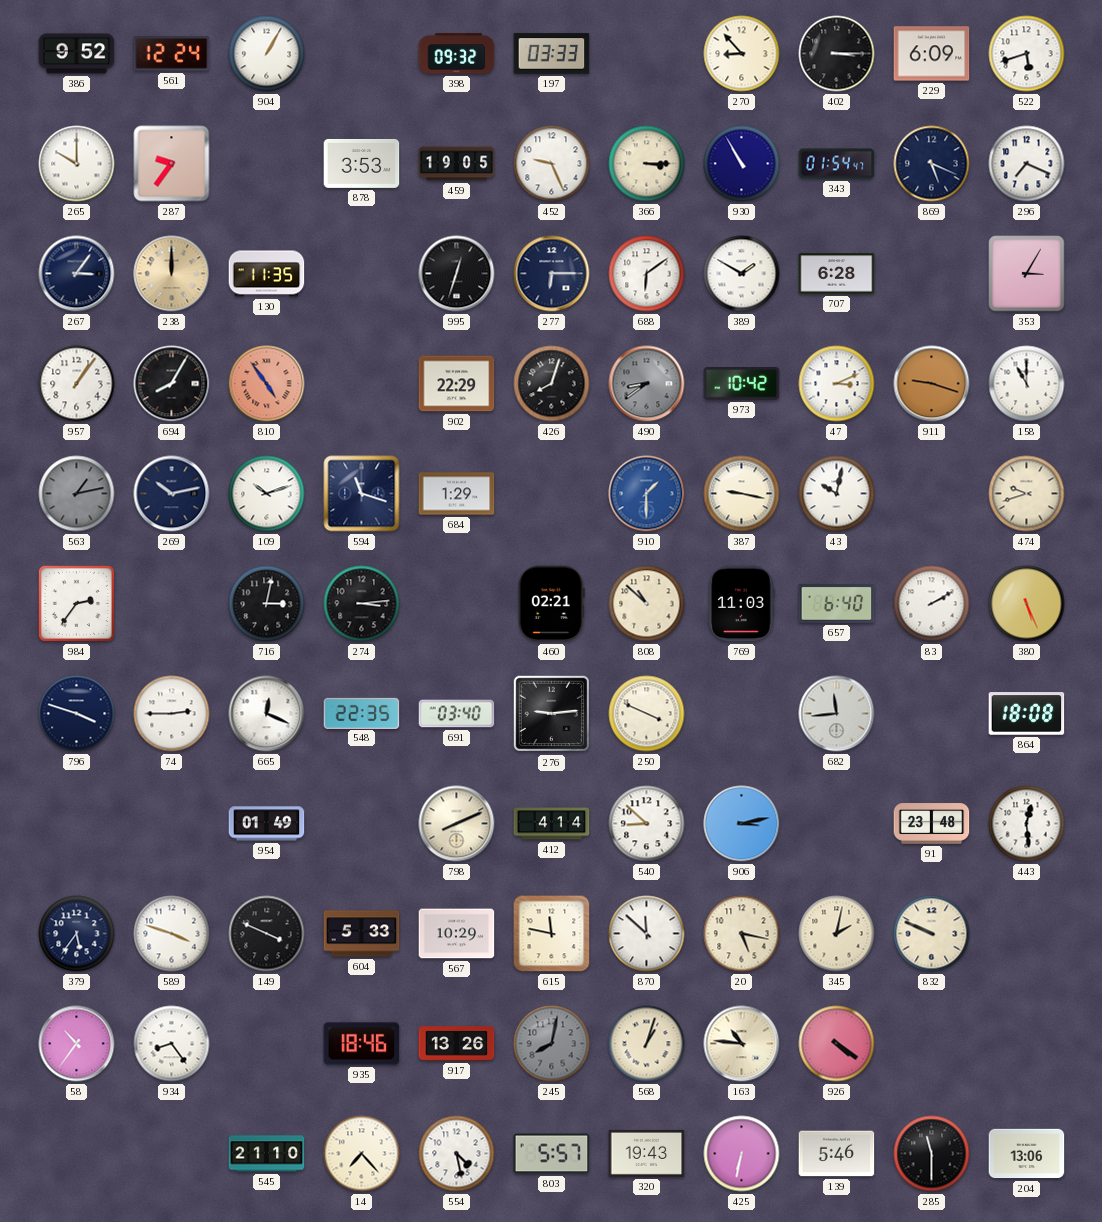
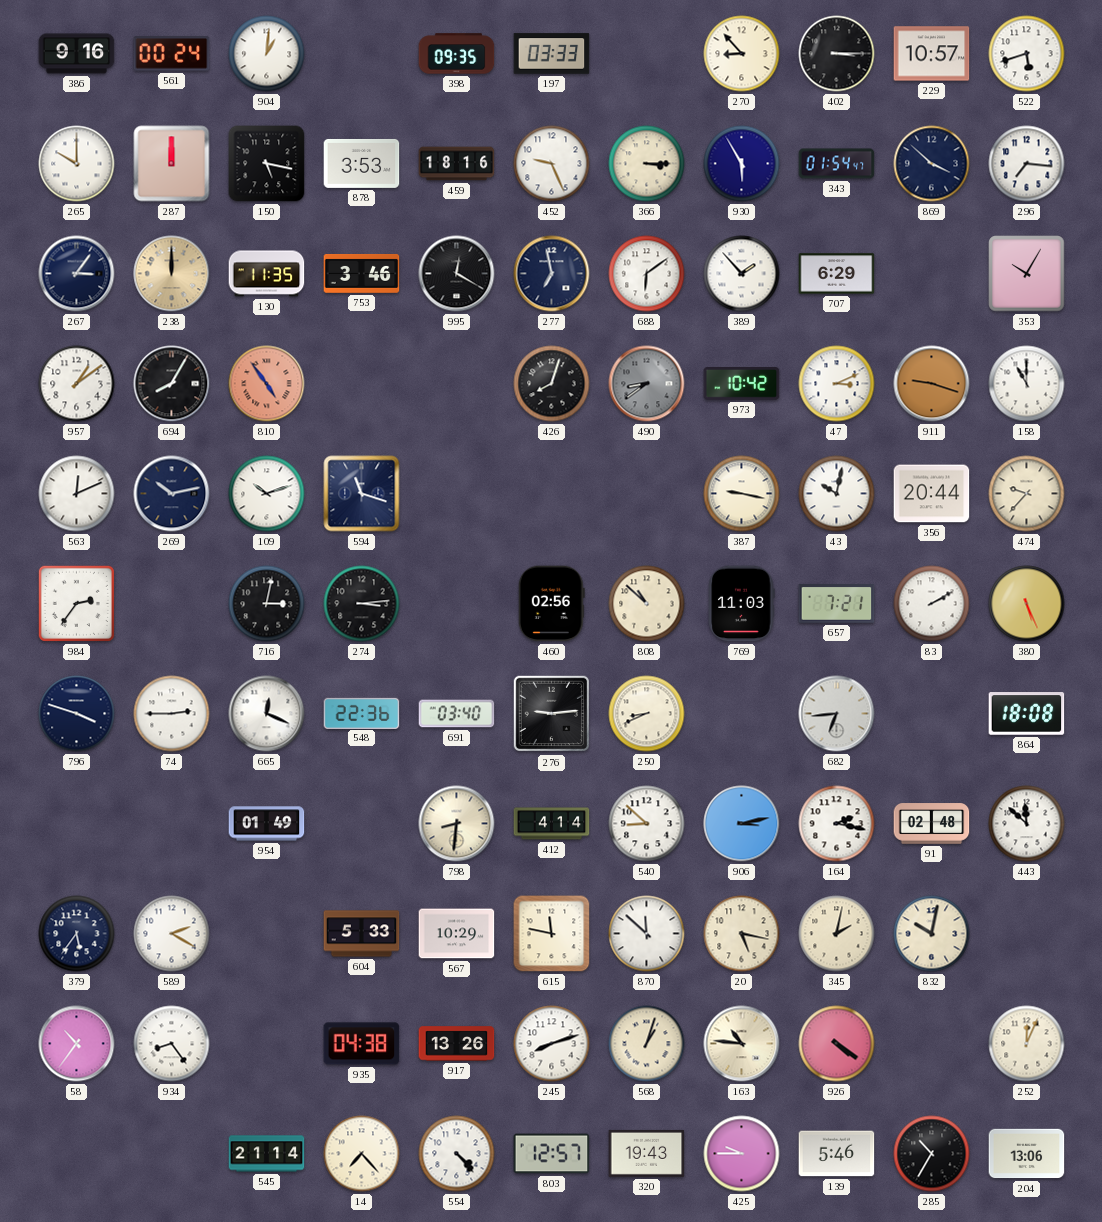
386: 9:52 -> 9:16
561: 12:24 -> 00:24
904: 1:05 -> 1:01
398: 09:32 -> 09:35
229: 6:09 -> 10:57
287: 9:36 -> 12:00
150: none -> 5:17
459: 19:05 -> 18:16
930: 10:55 -> 5:55
869: 5:19 -> 3:52
296: 7:19 -> 7:16
753: none -> 3:46
995: 12:33 -> 12:20
277: 6:15 -> 6:58
389: 1:50 -> 1:53
707: 6:28 -> 6:29
353: 3:05 -> 10:05
957: 1:06 -> 1:09
902: 22:29 -> none
563: 1:13 -> 12:11
563 dial: grey -> white
684: 1:29 -> none
910: 1:30 -> none
356: none -> 20:44
474: 9:42 -> 9:37
460: 02:21 -> 02:56
657: 6:40 -> 7:21
548: 22:35 -> 22:36
250: 3:49 -> 8:41
682: 11:44 -> 6:44
798: 8:11 -> 8:31
164: none -> 2:17
91: 23:48 -> 02:48
443: 12:29 -> 11:52
589: 3:48 -> 2:20
149: 3:49 -> none
832: 9:49 -> 10:02
935: 18:46 -> 04:38
245: 8:02 -> 8:12
245 dial: grey -> white
252: none -> 12:04
545: 21:10 -> 21:14
554: 4:28 -> 4:23
803: 5:57 -> 12:57
425: 6:32 -> 9:45
285: 11:30 -> 10:35
